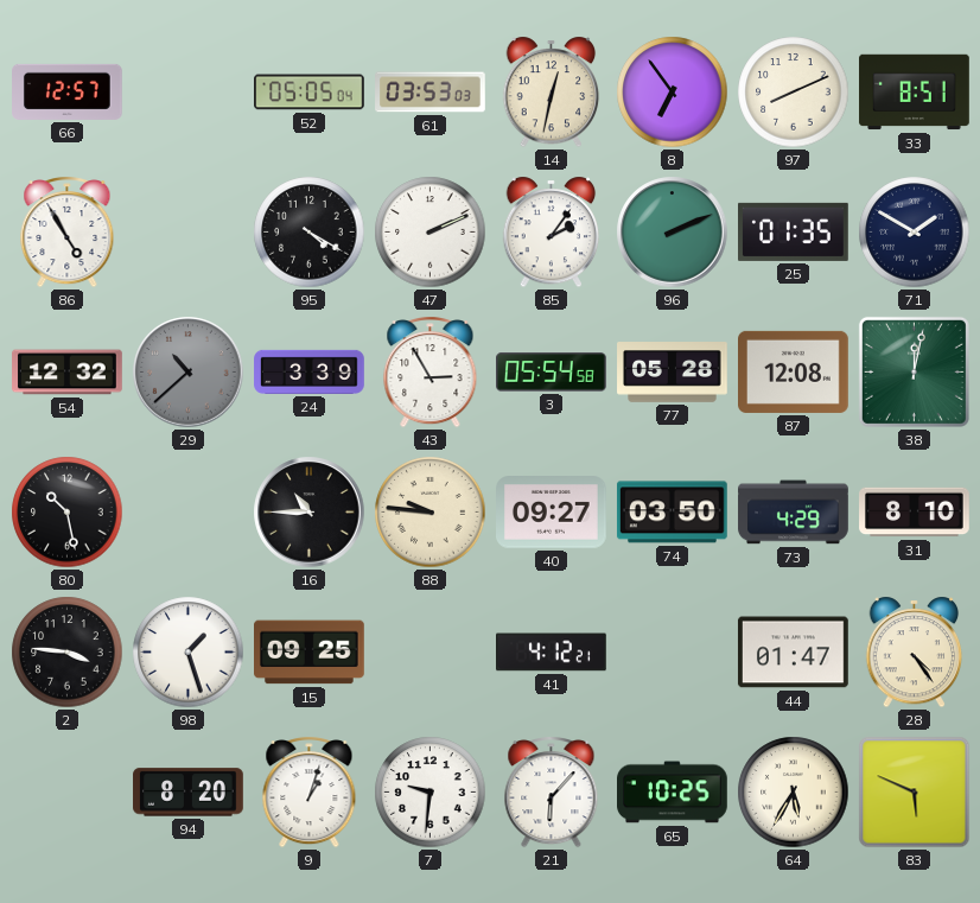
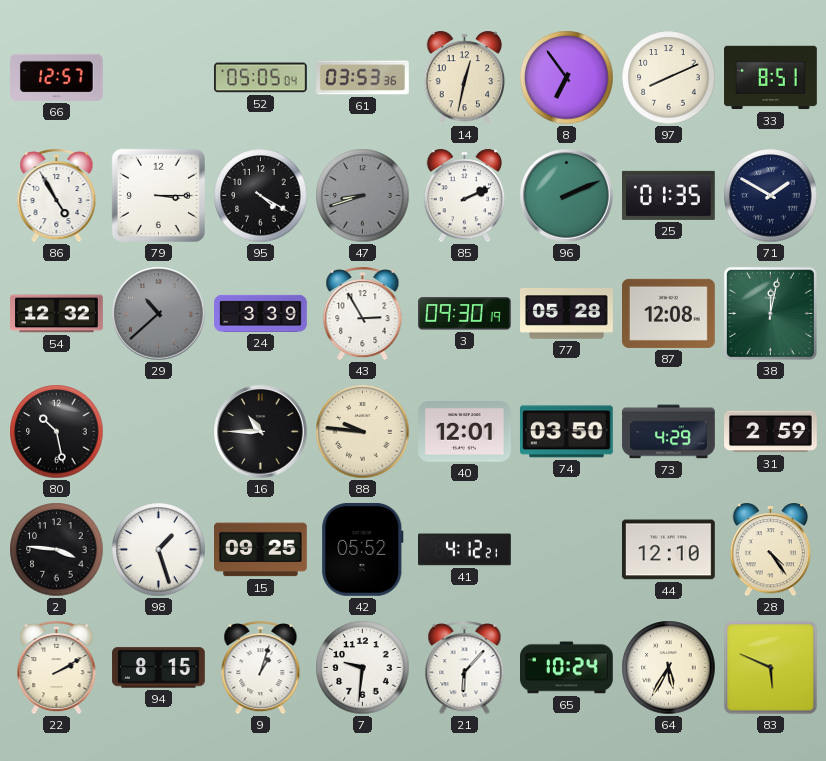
61: 03:53:03 -> 03:53:36
79: none -> 3:15
47: 2:11 -> 8:42
47 dial: white -> grey
85: 2:06 -> 2:11
3: 05:54 -> 09:30
40: 09:27 -> 12:01
31: 8:10 -> 2:59
42: none -> 05:52
44: 01:47 -> 12:10
22: none -> 2:10
94: 8:20 -> 8:15
65: 10:25 -> 10:24
